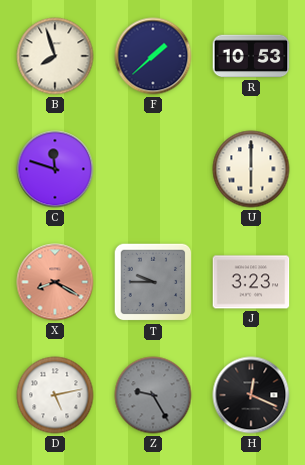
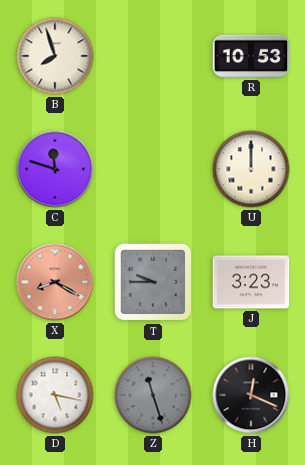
F: 1:38 -> none
U: 6:00 -> 12:00
D: 5:13 -> 5:17
Z: 9:25 -> 11:27
